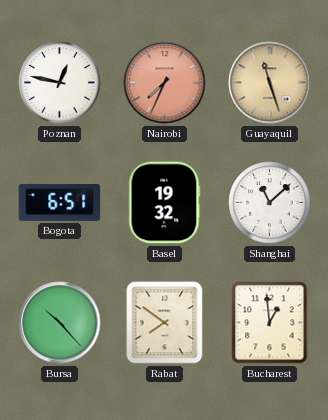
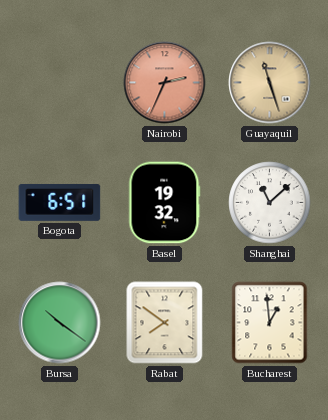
Poznan: 12:47 -> none
Nairobi: 7:34 -> 2:34
Bursa: 10:23 -> 10:21
